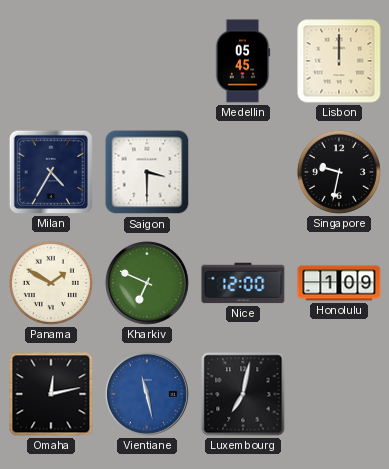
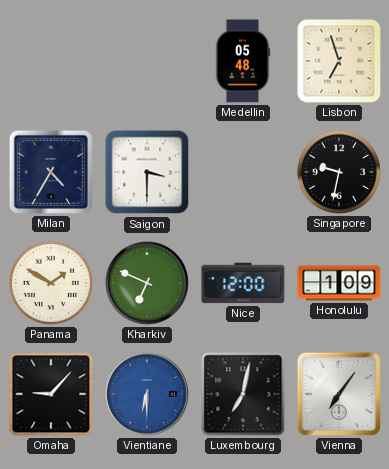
Medellin: 05:45 -> 05:48
Lisbon: 12:00 -> 6:57
Omaha: 12:13 -> 9:07
Vientiane: 11:28 -> 6:30
Vienna: none -> 7:06
